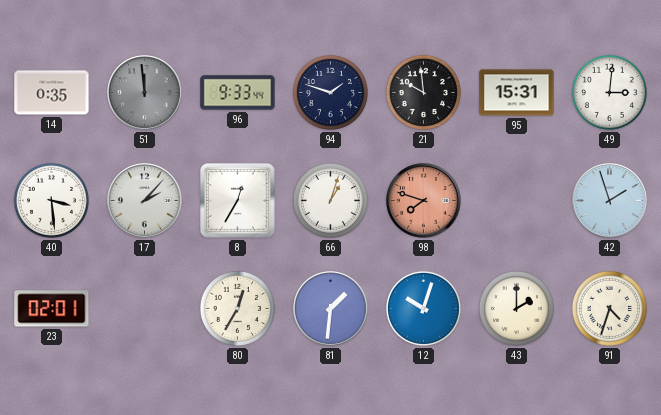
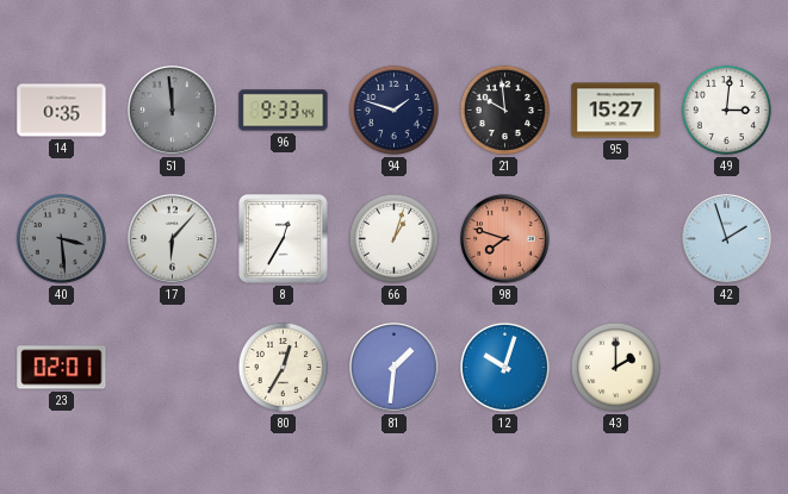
95: 15:31 -> 15:27
40 dial: white -> grey
17: 2:07 -> 6:07
91: 4:33 -> none
